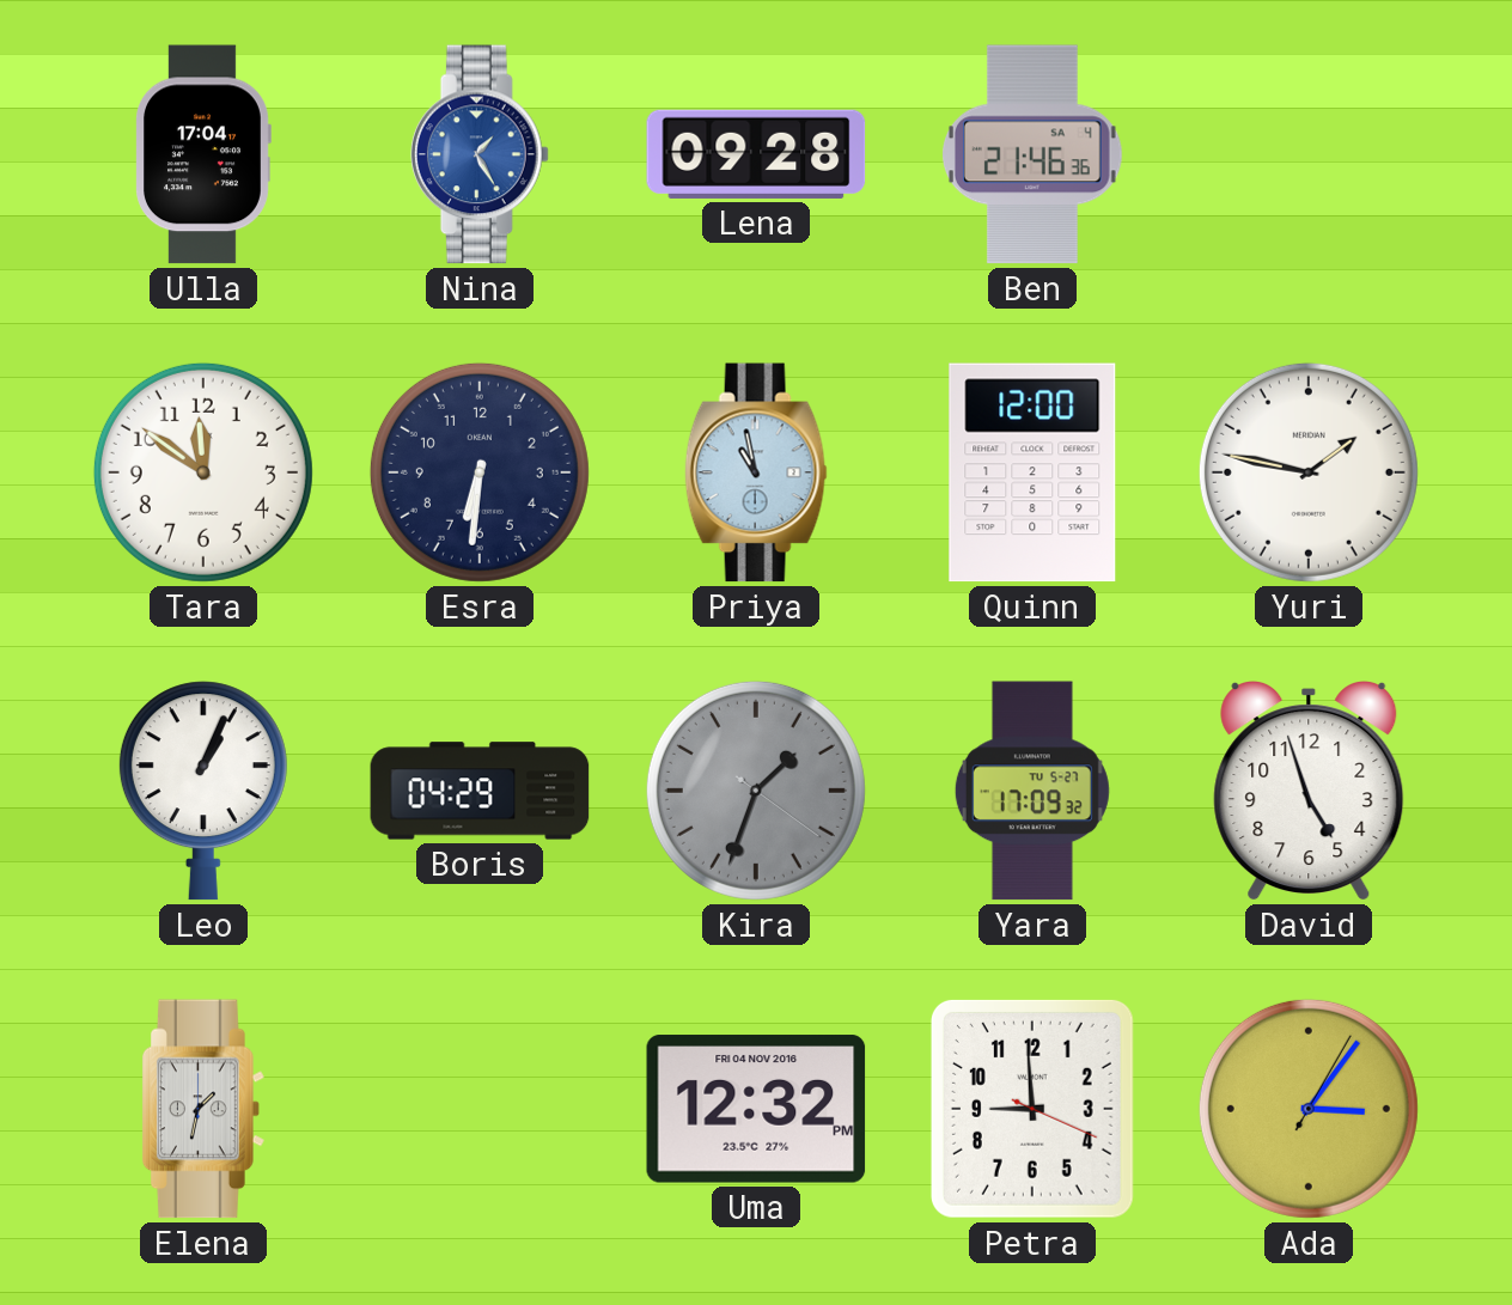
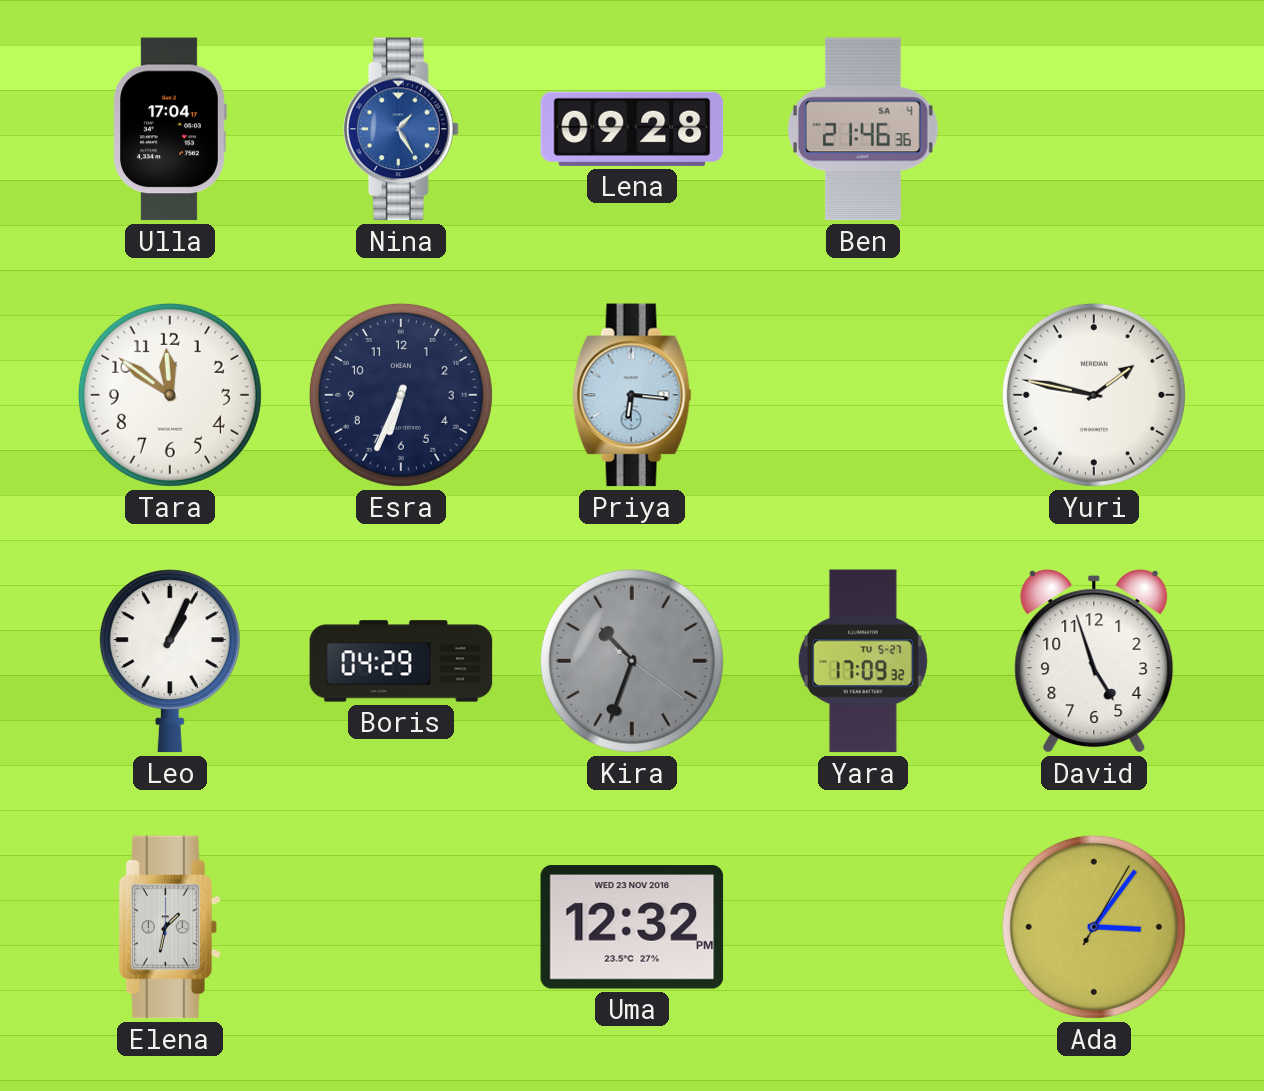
Esra: 6:31 -> 6:34
Priya: 10:58 -> 6:16
Quinn: 12:00 -> none
Kira: 1:33 -> 10:33
Uma date: FRI 04 NOV 2016 -> WED 23 NOV 2016
Petra: 8:59 -> none
